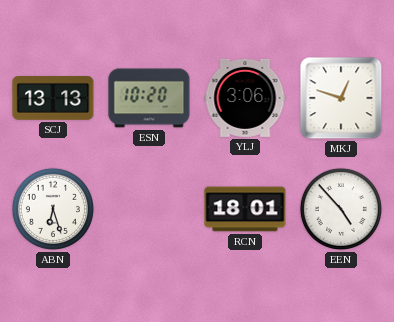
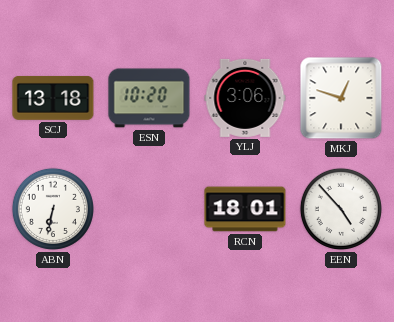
SCJ: 13:13 -> 13:18
ABN: 6:27 -> 6:32
